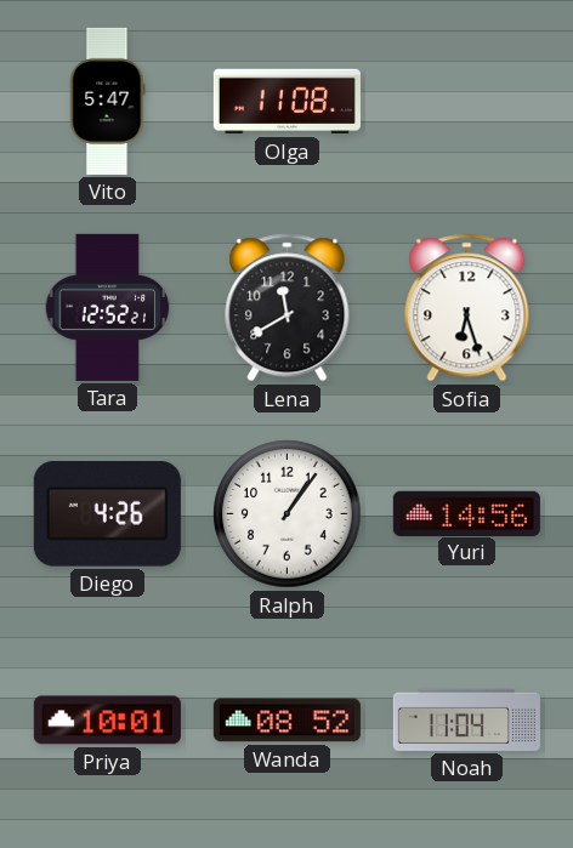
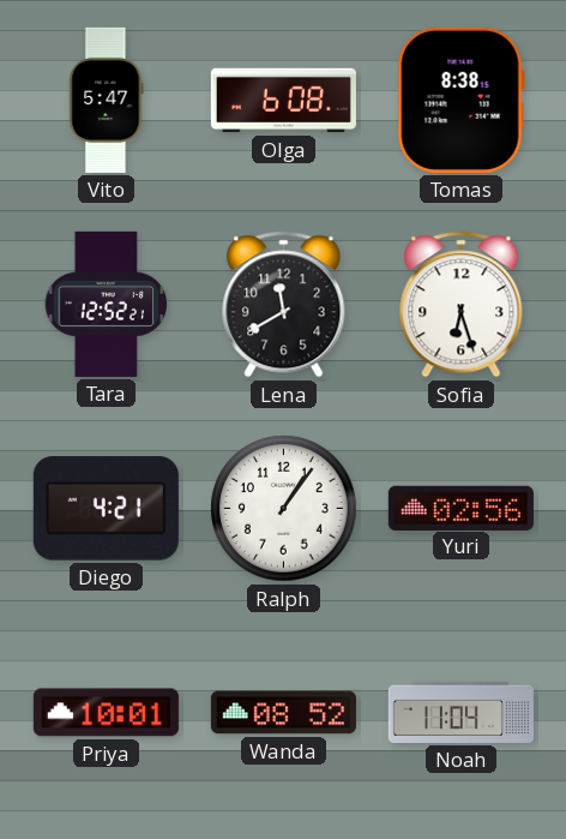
Olga: 11:08 -> 6:08
Tomas: none -> 8:38
Diego: 4:26 -> 4:21
Yuri: 14:56 -> 02:56
